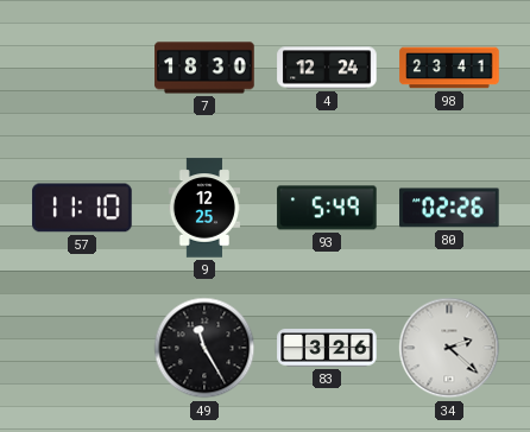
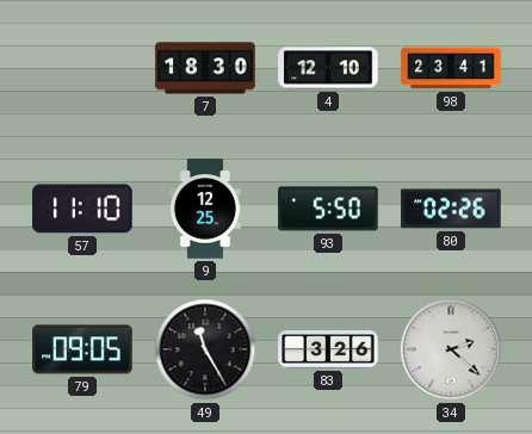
4: 12:24 -> 12:10
93: 5:49 -> 5:50
79: none -> 09:05
